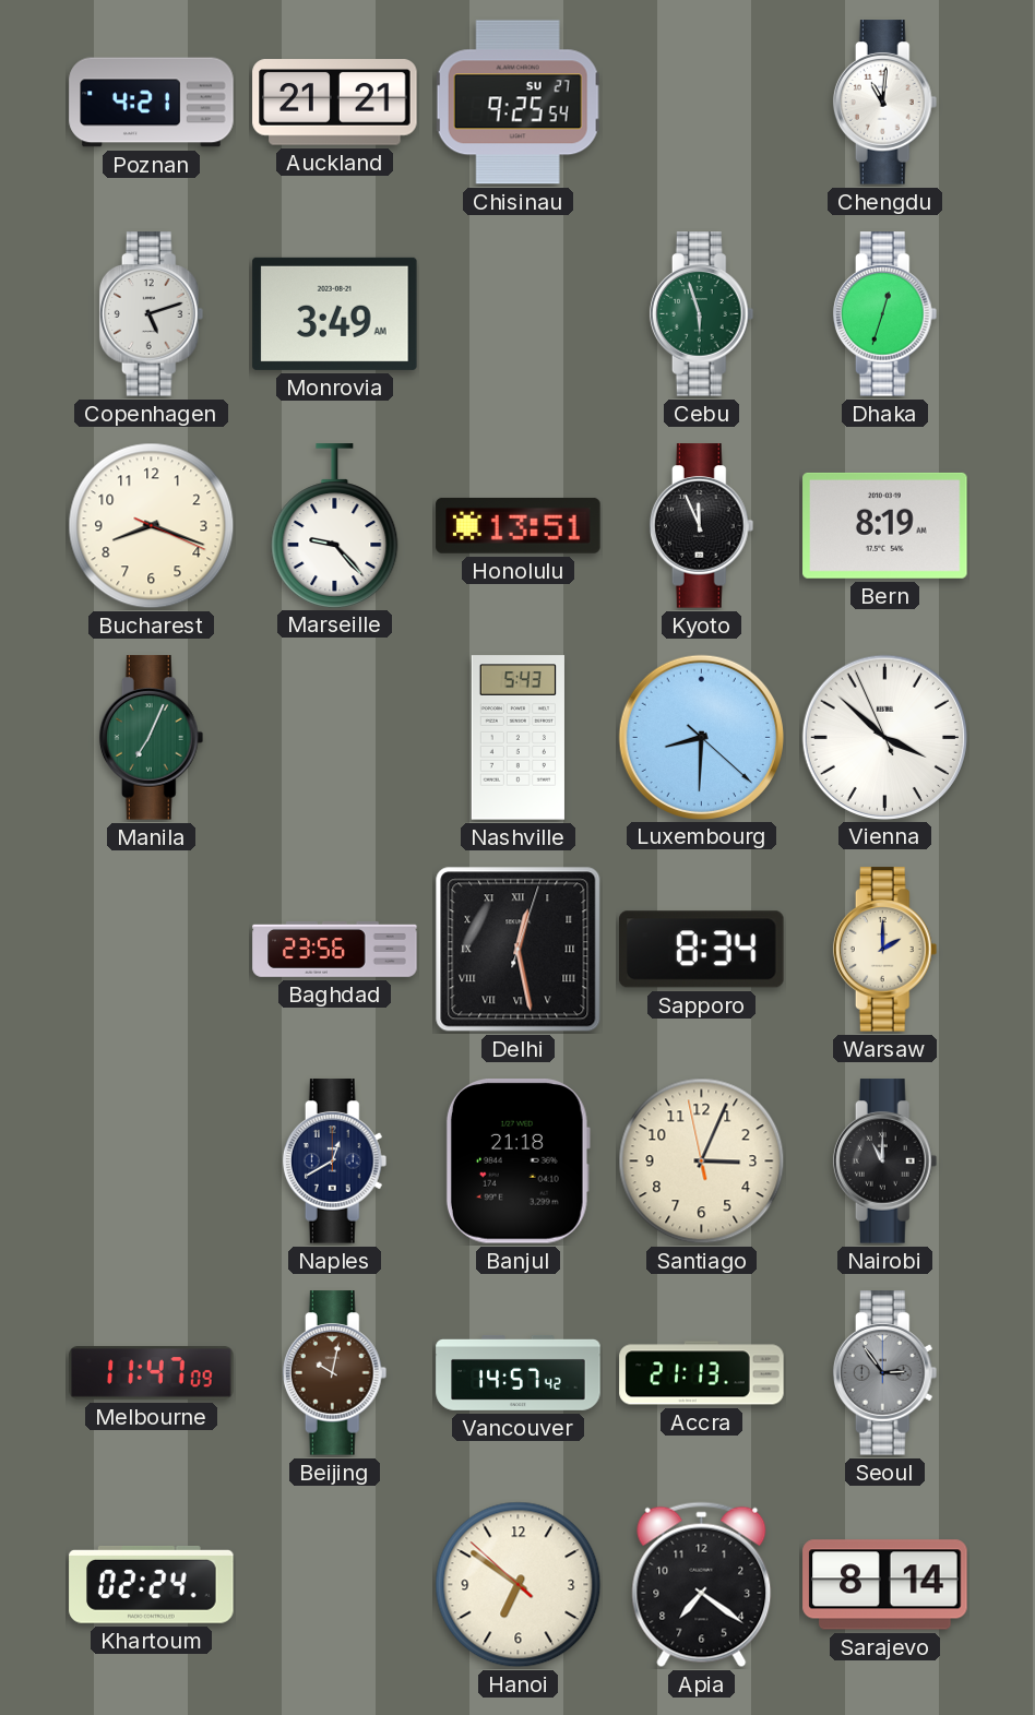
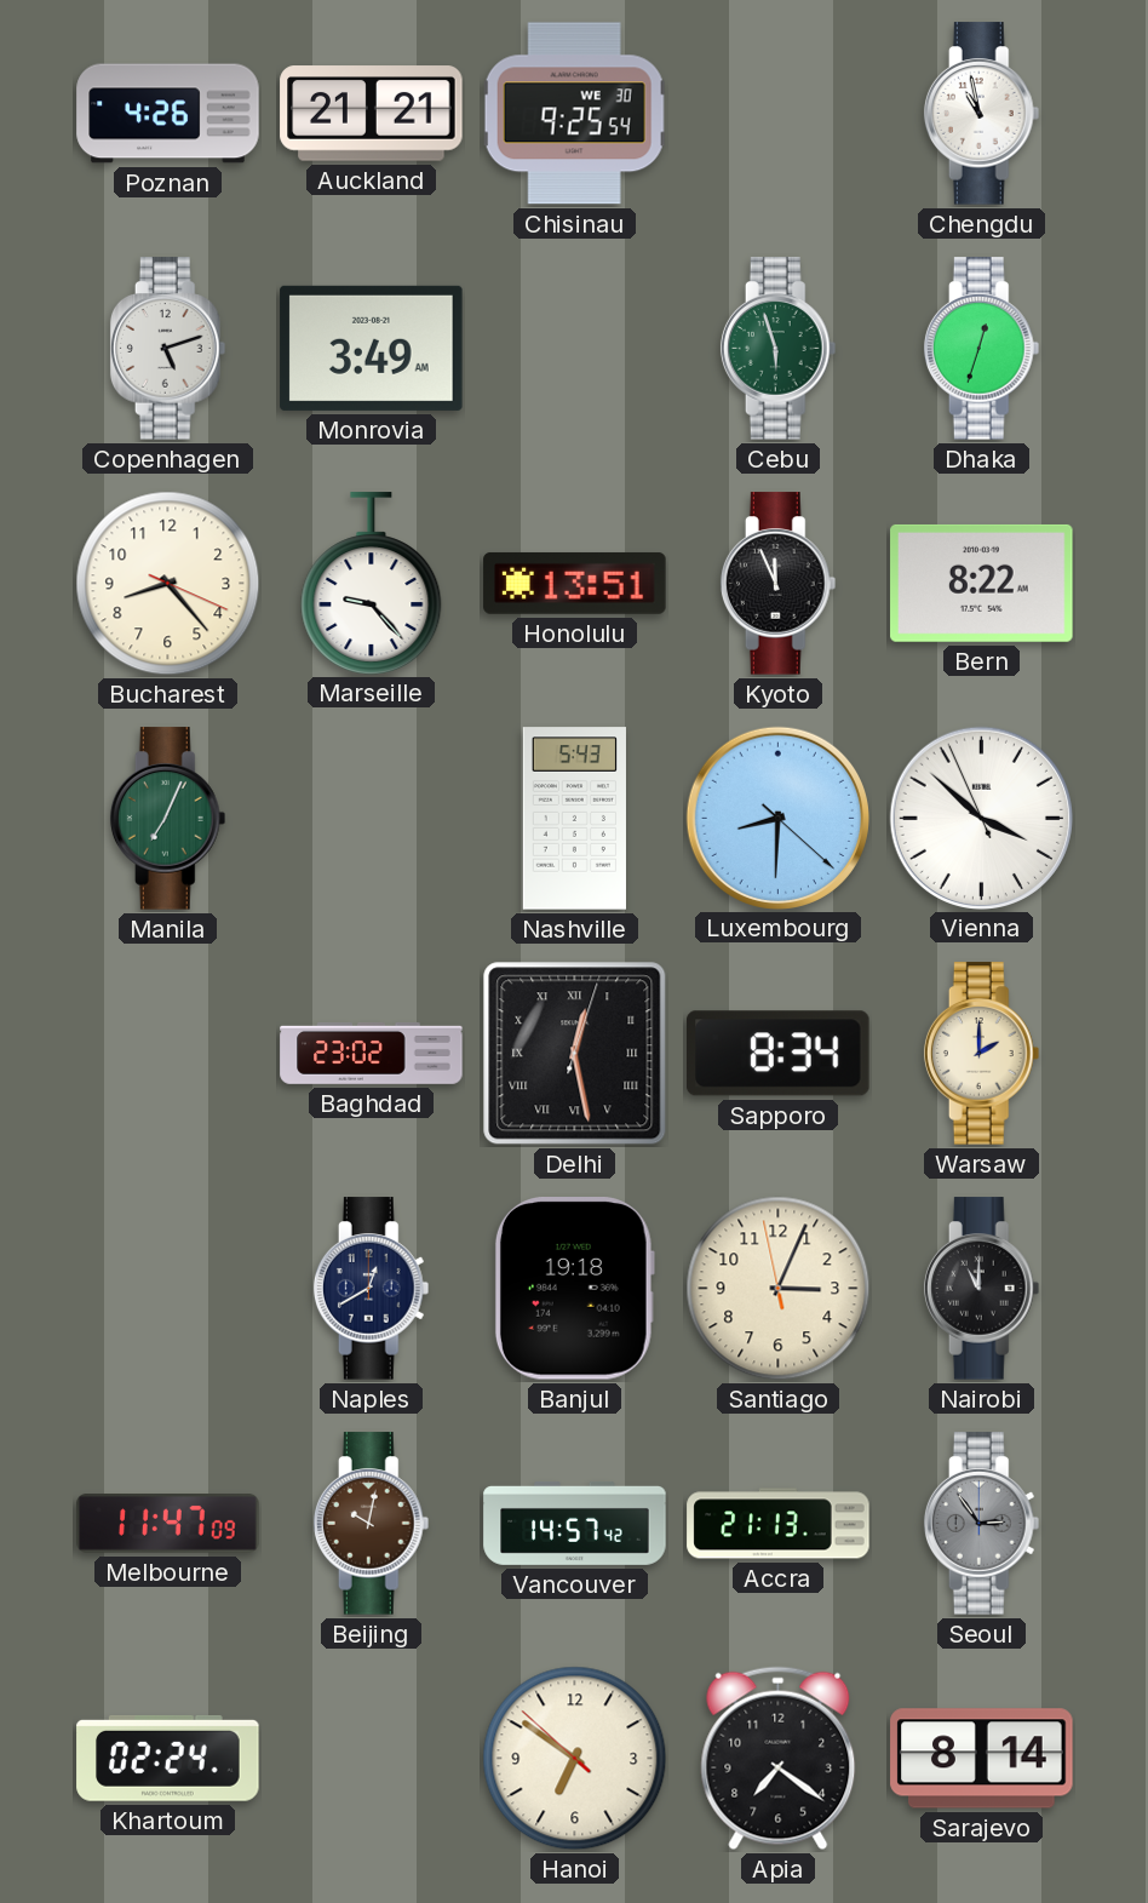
Poznan: 4:21 -> 4:26
Chisinau date: SU 27 -> WE 30
Chengdu: 11:01 -> 10:58
Bucharest: 8:18 -> 8:23
Bern: 8:19 -> 8:22
Baghdad: 23:56 -> 23:02
Banjul: 21:18 -> 19:18
